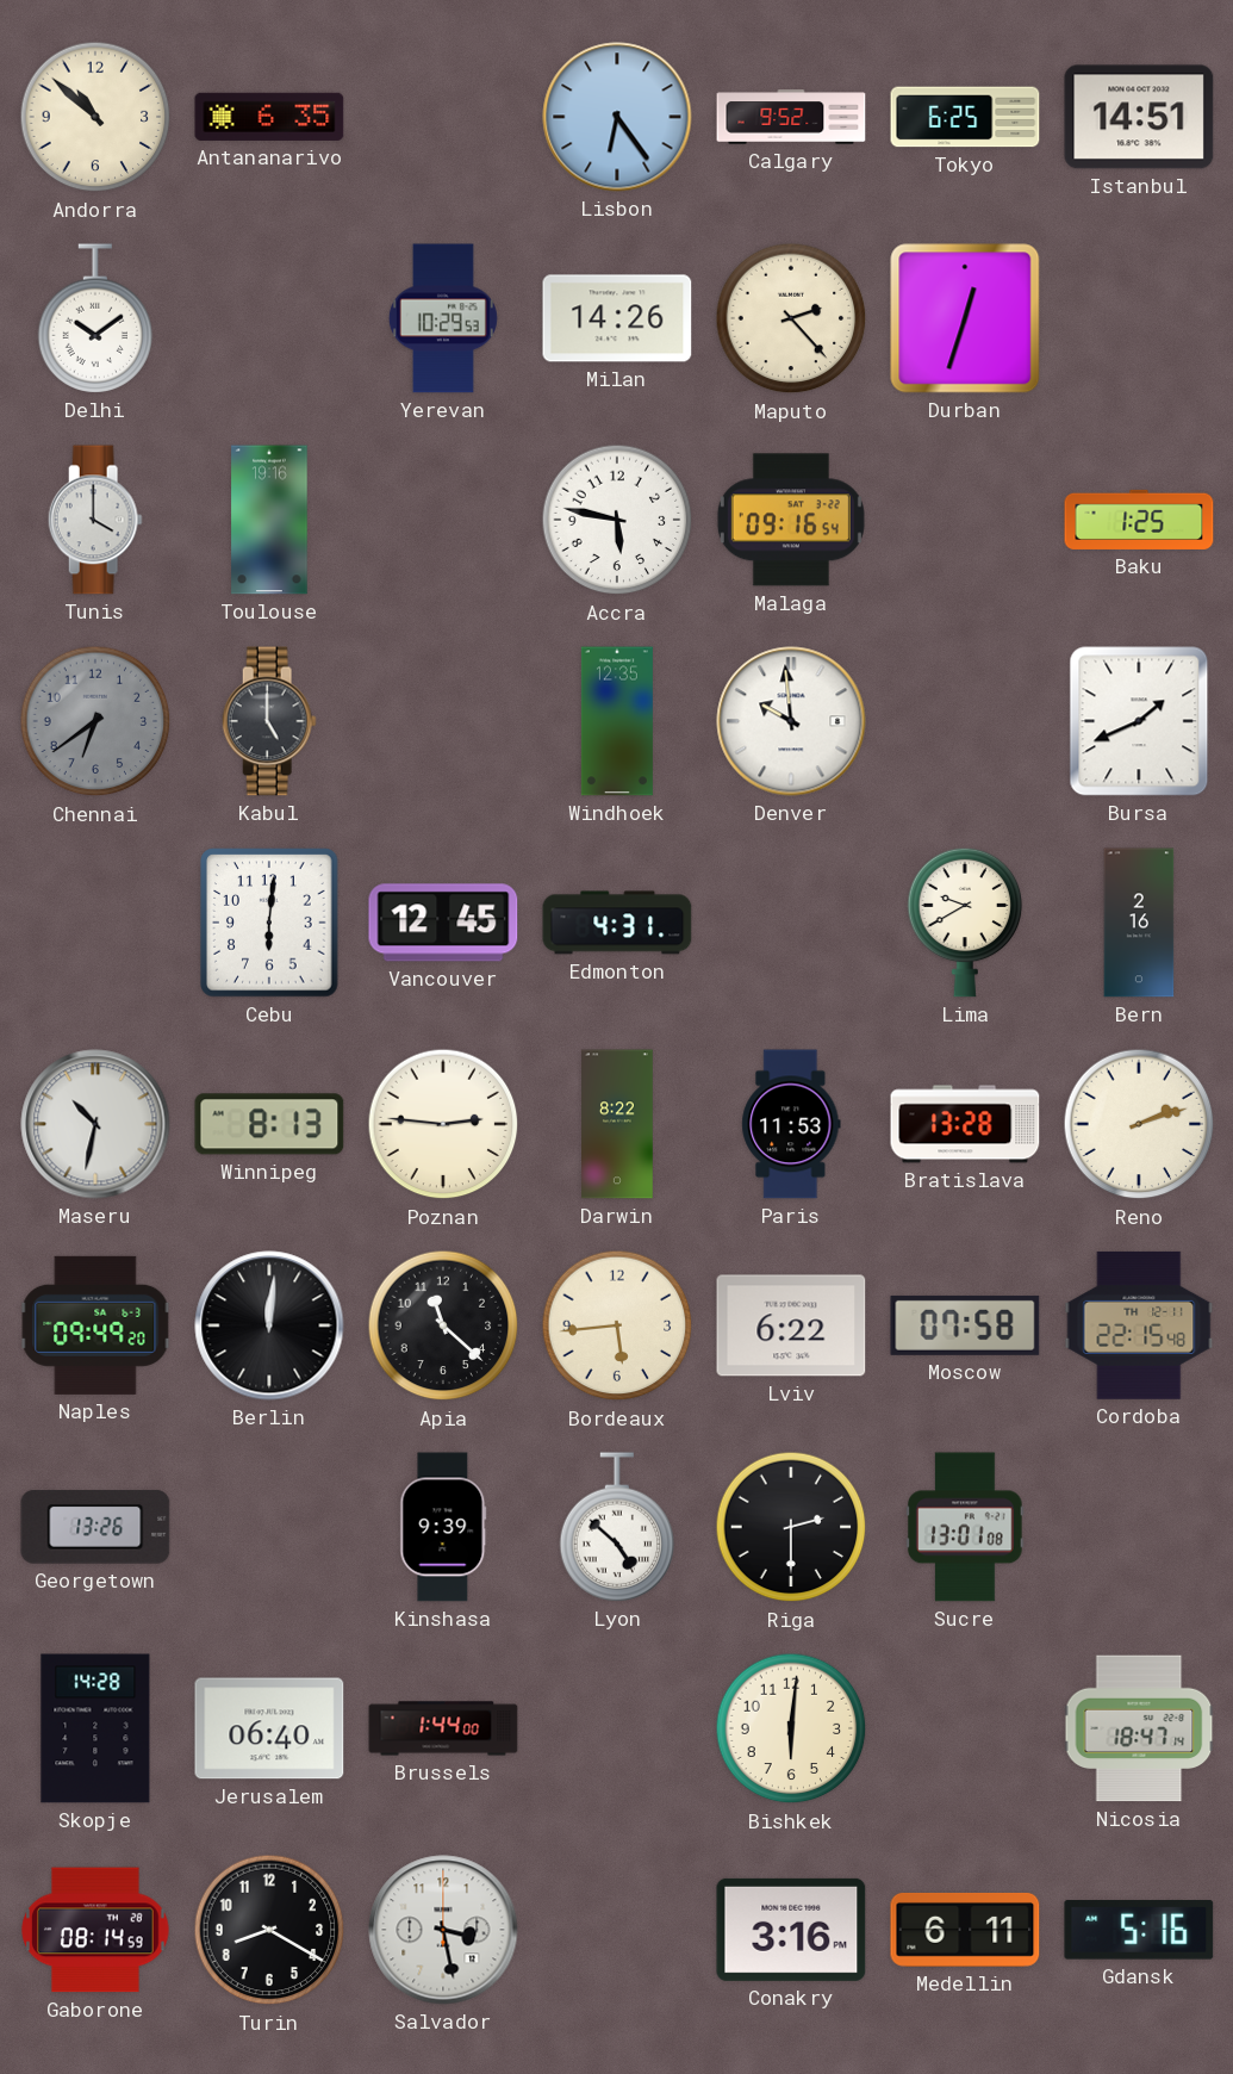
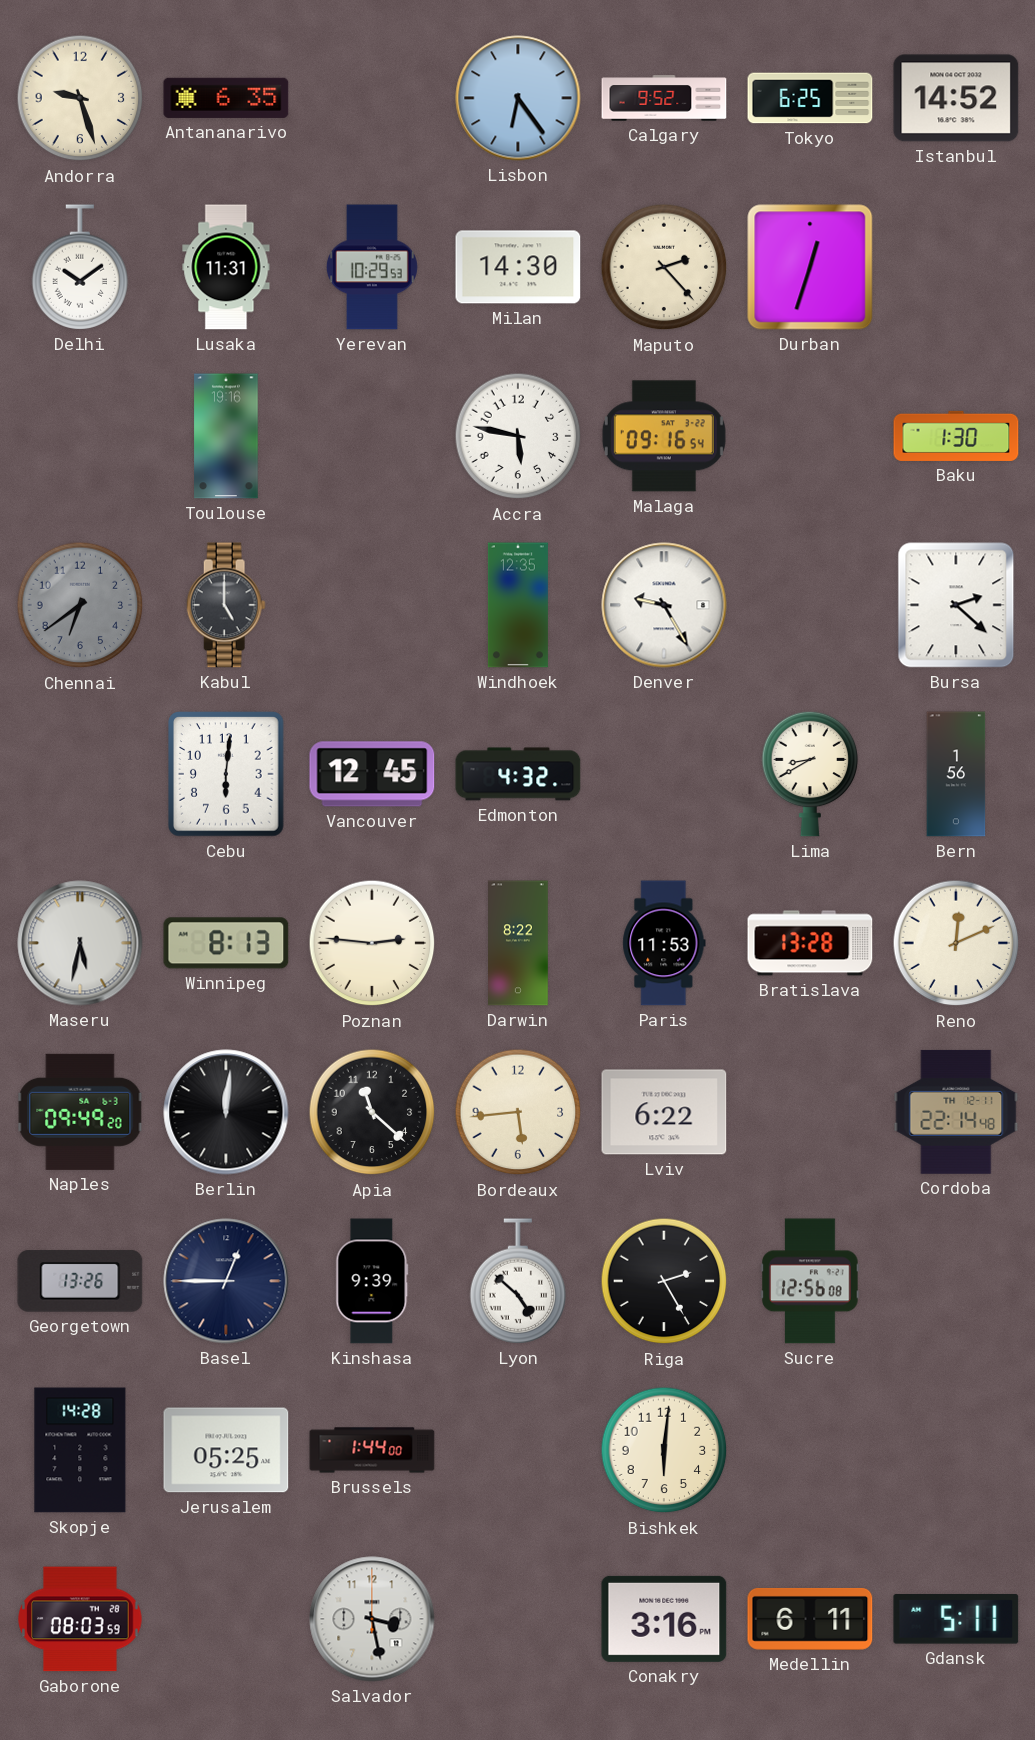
Andorra: 10:52 -> 9:27
Istanbul: 14:51 -> 14:52
Lusaka: none -> 11:31
Milan: 14:26 -> 14:30
Tunis: 4:00 -> none
Baku: 1:25 -> 1:30
Denver: 9:59 -> 9:25
Bursa: 1:41 -> 2:22
Edmonton: 4:31 -> 4:32
Lima: 9:40 -> 8:40
Bern: 2:16 -> 1:56
Maseru: 10:32 -> 5:32
Reno: 2:12 -> 12:11
Moscow: 07:58 -> none
Cordoba: 22:15 -> 22:14
Basel: none -> 12:45
Riga: 2:30 -> 2:25
Sucre: 13:01 -> 12:56
Jerusalem: 06:40 -> 05:25
Nicosia: 18:47 -> none
Gaborone: 08:14 -> 08:03
Turin: 8:20 -> none
Gdansk: 5:16 -> 5:11
